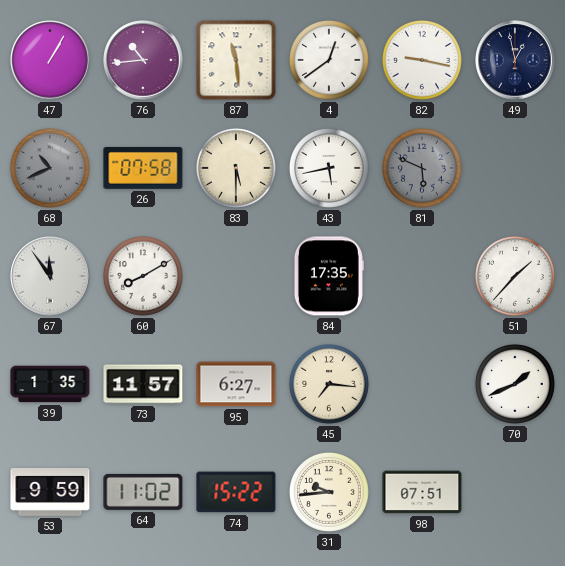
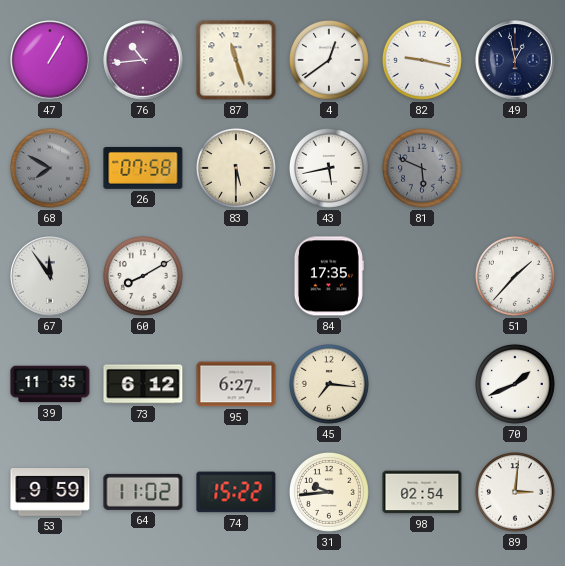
87: 11:29 -> 11:27
68: 10:41 -> 7:50
39: 1:35 -> 11:35
73: 11:57 -> 6:12
98: 07:51 -> 02:54
89: none -> 3:01
